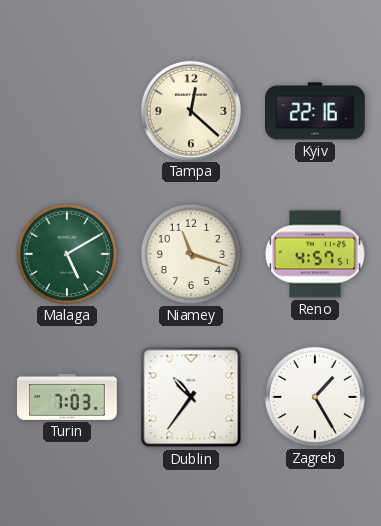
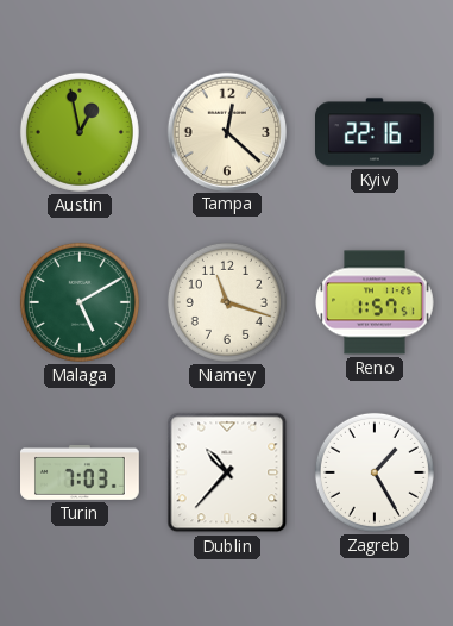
Austin: none -> 12:58
Reno: 4:57 -> 1:57
Dublin: 10:36 -> 10:37
